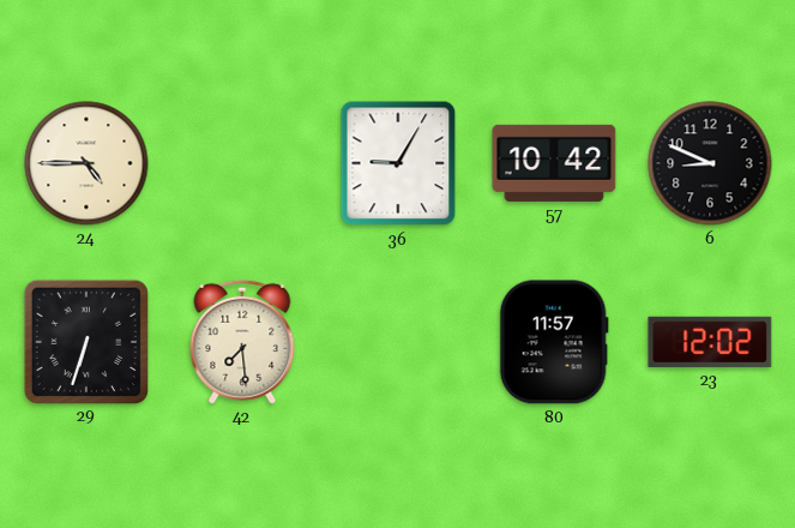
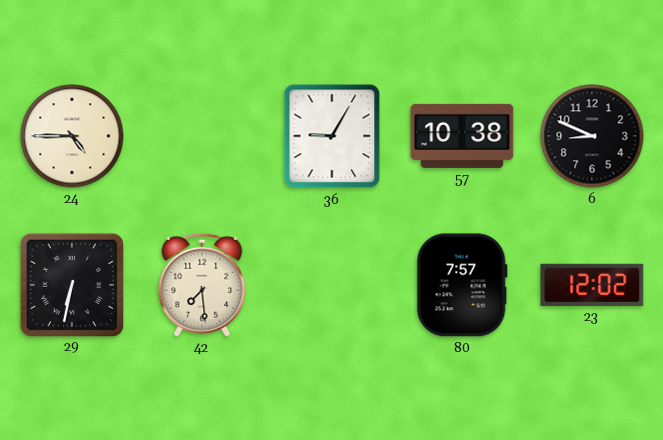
57: 10:42 -> 10:38
29: 6:33 -> 6:32
80: 11:57 -> 7:57
